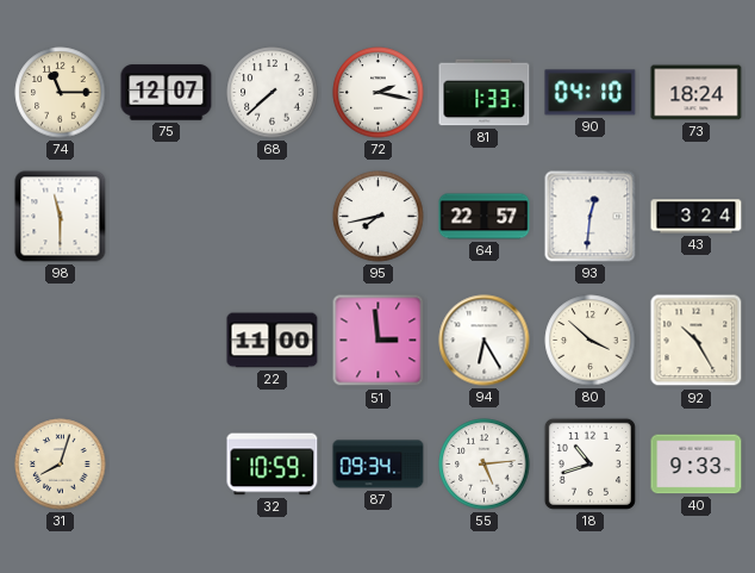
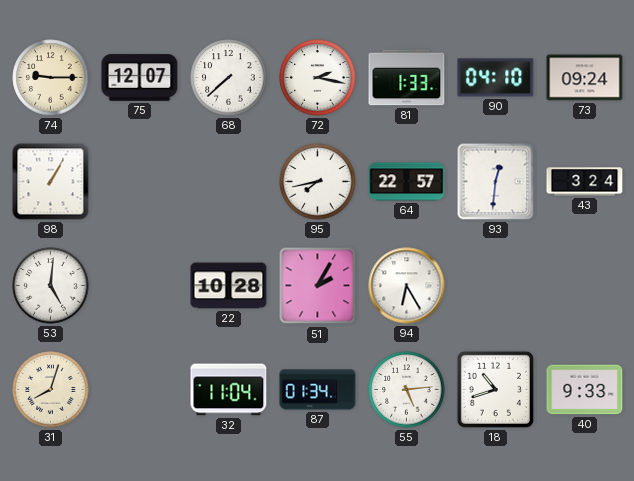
74: 11:15 -> 9:15
73: 18:24 -> 09:24
98: 11:30 -> 1:05
53: none -> 5:01
22: 11:00 -> 10:28
51: 2:59 -> 2:05
80: 3:52 -> none
92: 10:25 -> none
32: 10:59 -> 11:04
87: 09:34 -> 01:34
